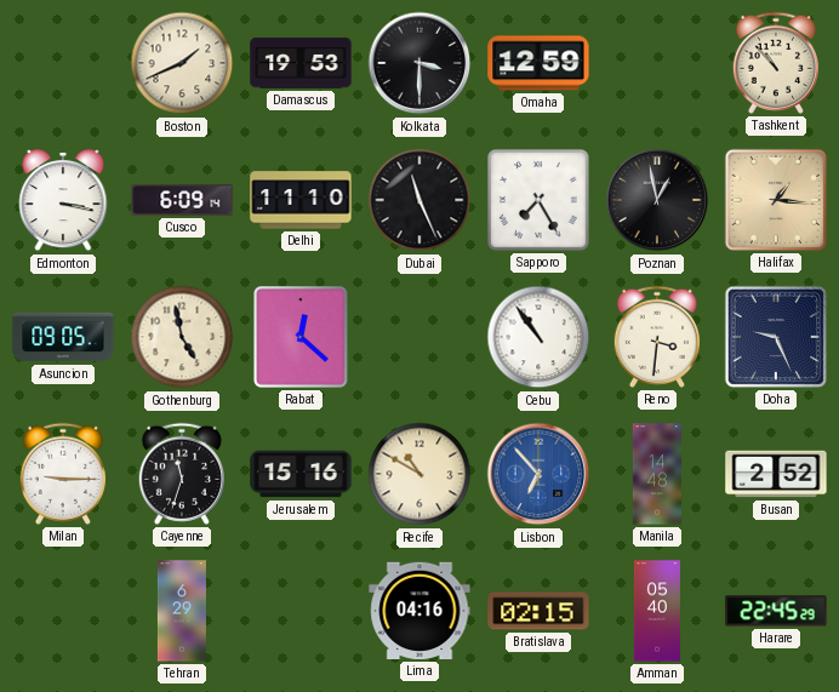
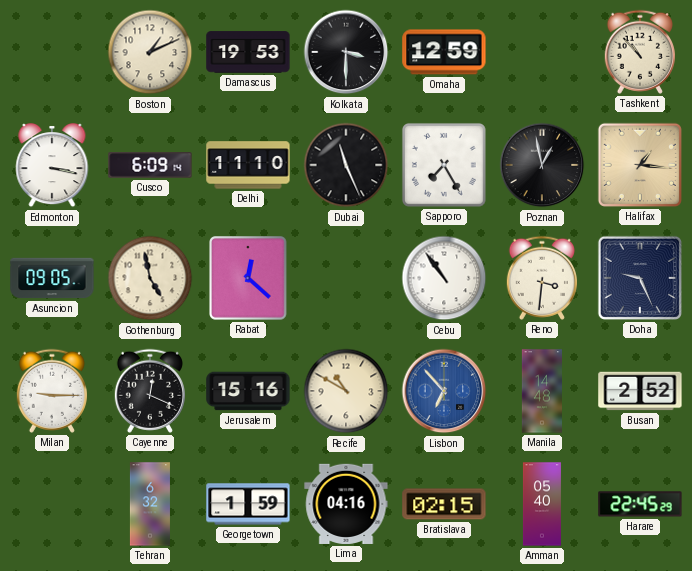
Boston: 1:41 -> 1:11
Cayenne: 11:33 -> 12:19
Tehran: 6:29 -> 6:32
Georgetown: none -> 1:59
